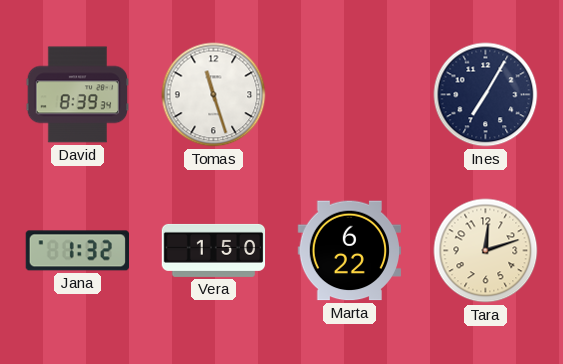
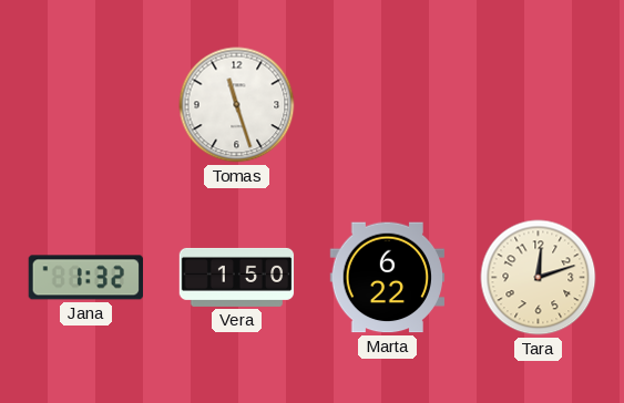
David: 8:39 -> none
Ines: 7:05 -> none
